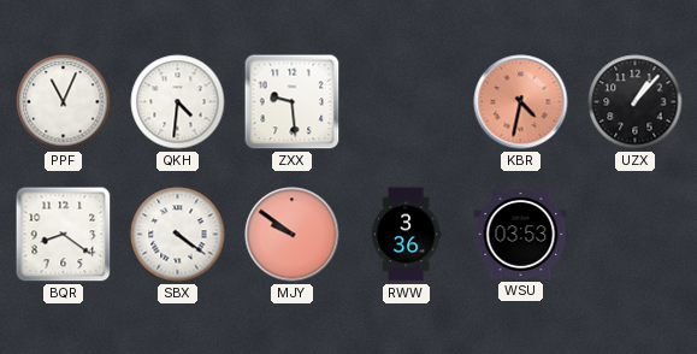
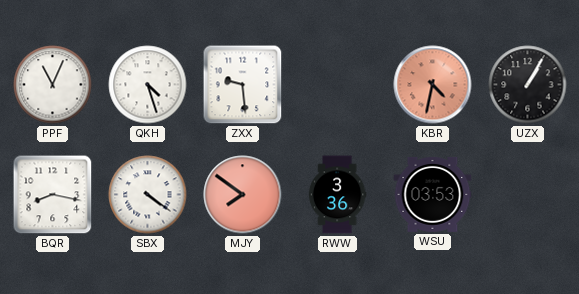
QKH: 4:31 -> 4:27
UZX: 1:07 -> 1:05
BQR: 8:21 -> 8:17
MJY: 9:51 -> 7:51
